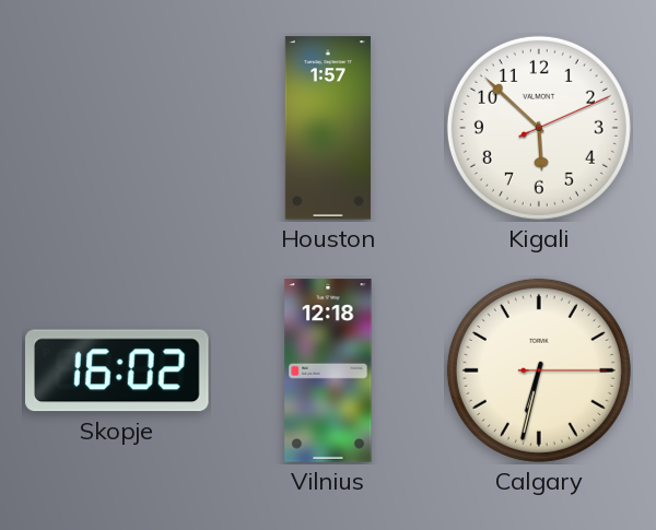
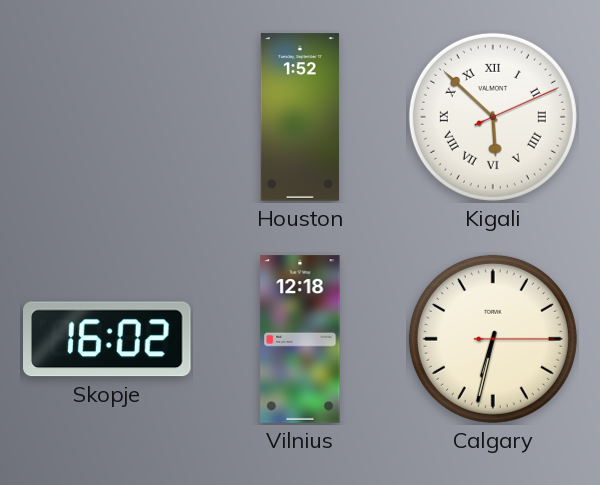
Houston: 1:57 -> 1:52
Kigali numerals: Arabic -> Roman
